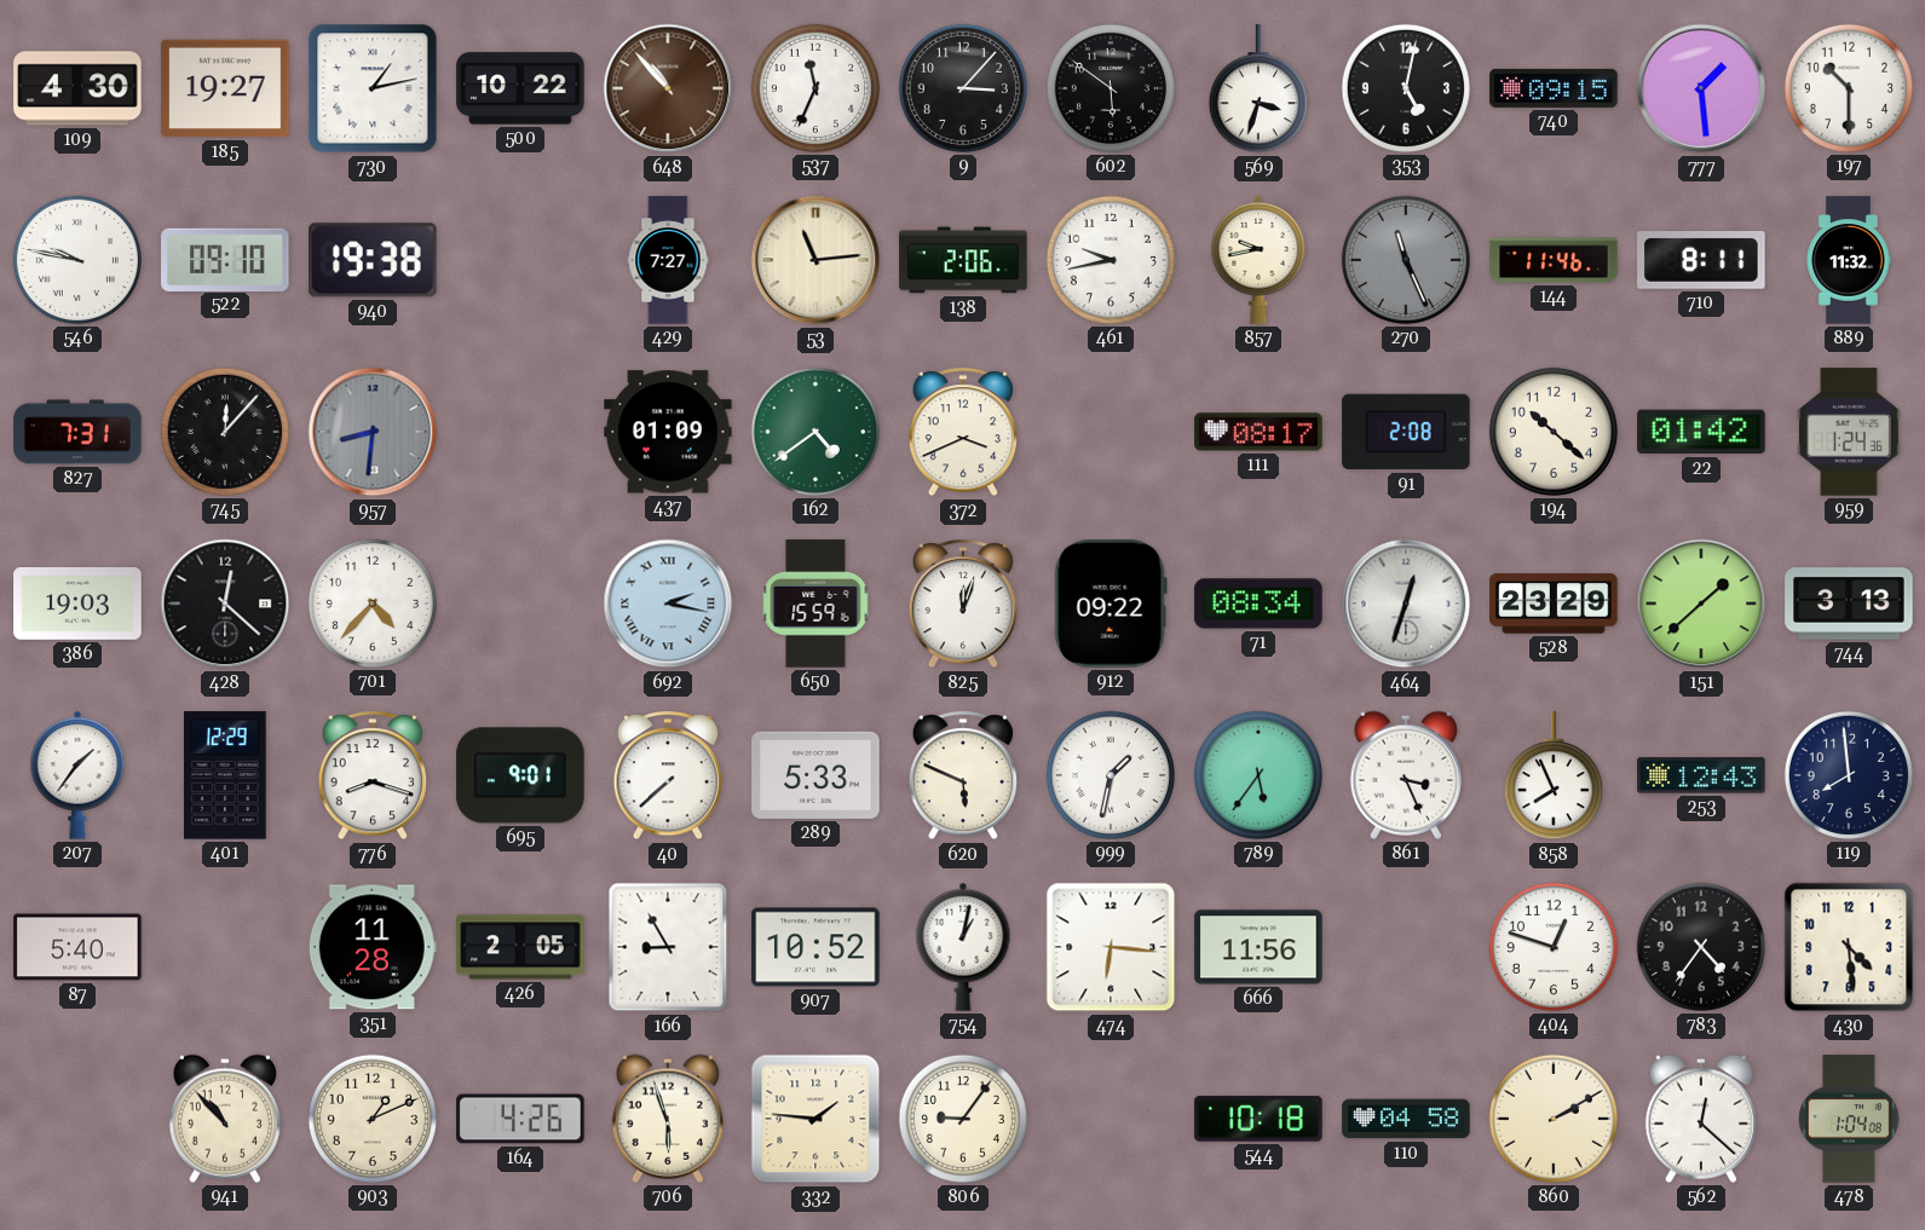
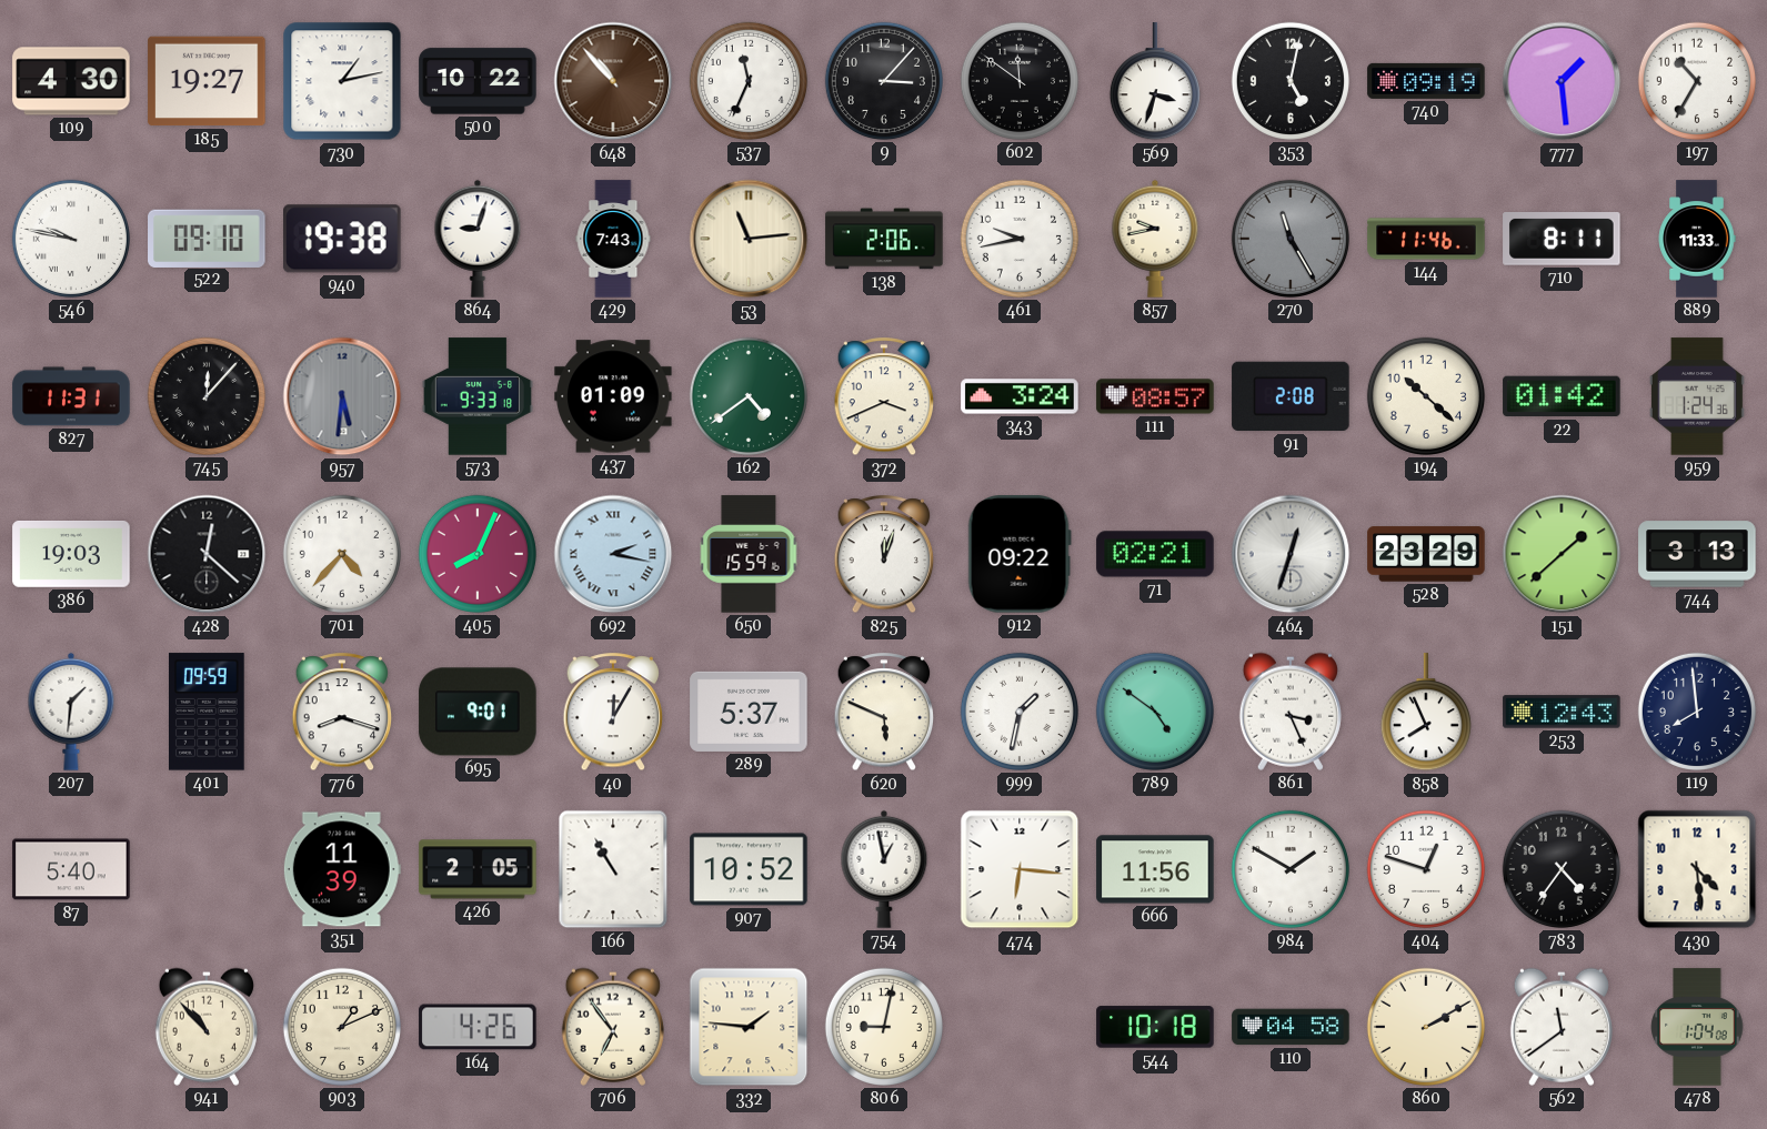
602: 5:51 -> 11:51
740: 09:15 -> 09:19
197: 10:30 -> 10:35
864: none -> 9:03
429: 7:27 -> 7:43
270: 11:26 -> 11:25
889: 11:32 -> 11:33
827: 7:31 -> 11:31
957: 8:31 -> 5:31
573: none -> 9:33
343: none -> 3:24
111: 08:17 -> 08:57
405: none -> 8:04
71: 08:34 -> 02:21
207: 1:36 -> 1:31
401: 12:29 -> 09:59
40: 7:38 -> 12:05
289: 5:33 -> 5:37
789: 5:36 -> 4:51
351: 11:28 -> 11:39
166: 8:55 -> 10:55
754: 1:02 -> 12:58
984: none -> 1:50
706: 5:57 -> 6:54
806: 9:06 -> 9:02
562: 12:22 -> 11:39
